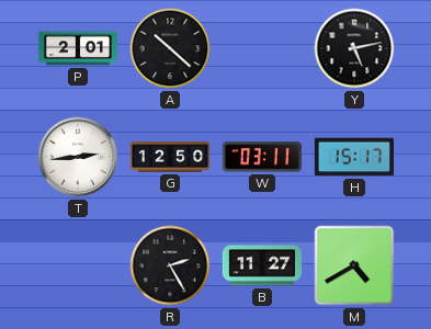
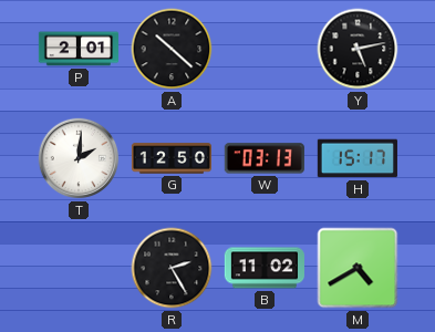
T: 2:44 -> 2:01
W: 03:11 -> 03:13
B: 11:27 -> 11:02
